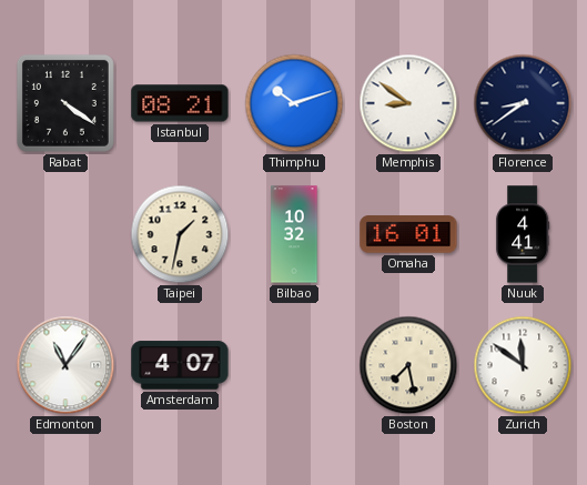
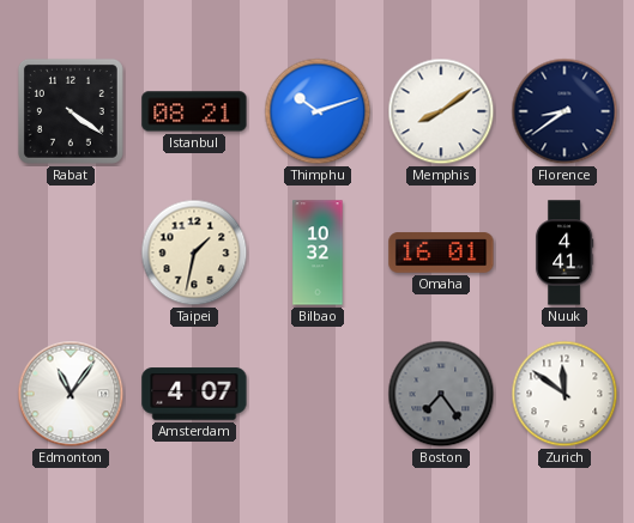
Memphis: 8:51 -> 8:09
Boston: 7:28 -> 7:24
Boston dial: cream -> grey
